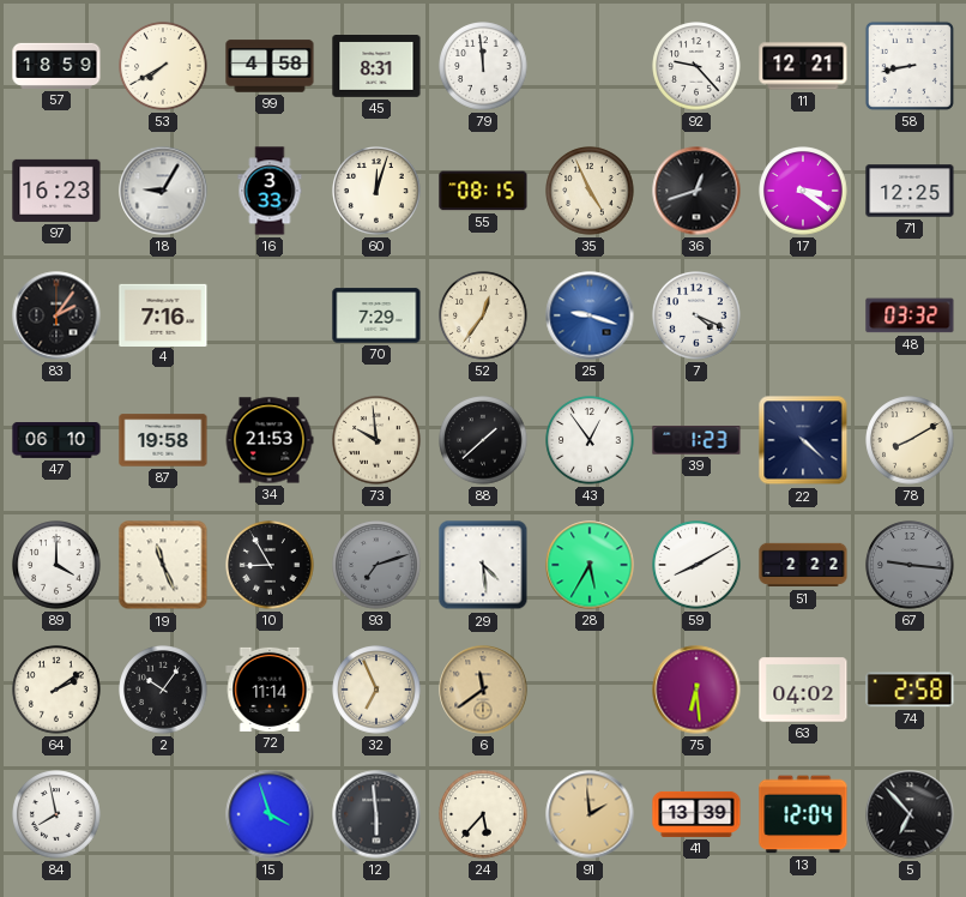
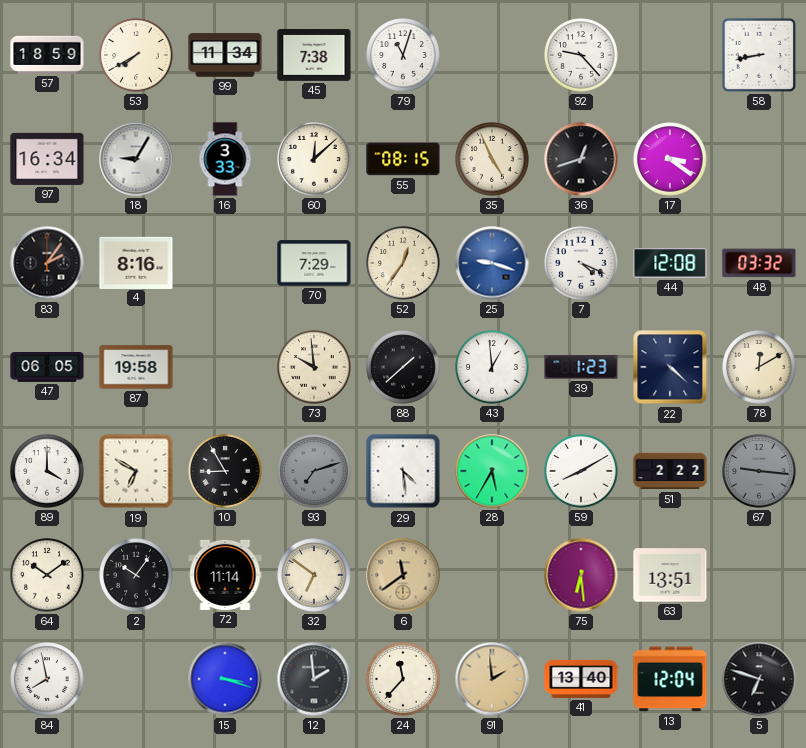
99: 4:58 -> 11:34
45: 8:31 -> 7:38
79: 11:59 -> 11:03
11: 12:21 -> none
97: 16:23 -> 16:34
60: 12:03 -> 12:08
71: 12:25 -> none
4: 7:16 -> 8:16
44: none -> 12:08
47: 06:10 -> 06:05
34: 21:53 -> none
43: 12:54 -> 12:59
78: 8:10 -> 12:10
19: 11:26 -> 6:50
64: 2:09 -> 10:09
32: 6:56 -> 6:51
63: 04:02 -> 13:51
74: 2:58 -> none
15: 3:57 -> 3:18
12: 5:59 -> 1:59
24: 5:37 -> 11:37
41: 13:39 -> 13:40
5: 6:53 -> 6:48
